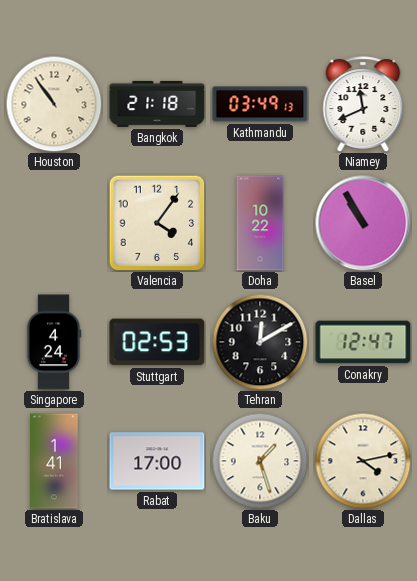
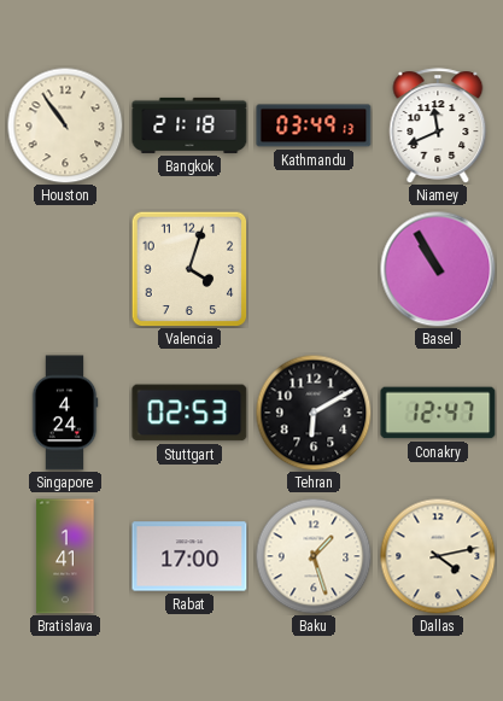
Valencia: 4:06 -> 4:03
Doha: 10:22 -> none
Tehran: 12:10 -> 6:10
